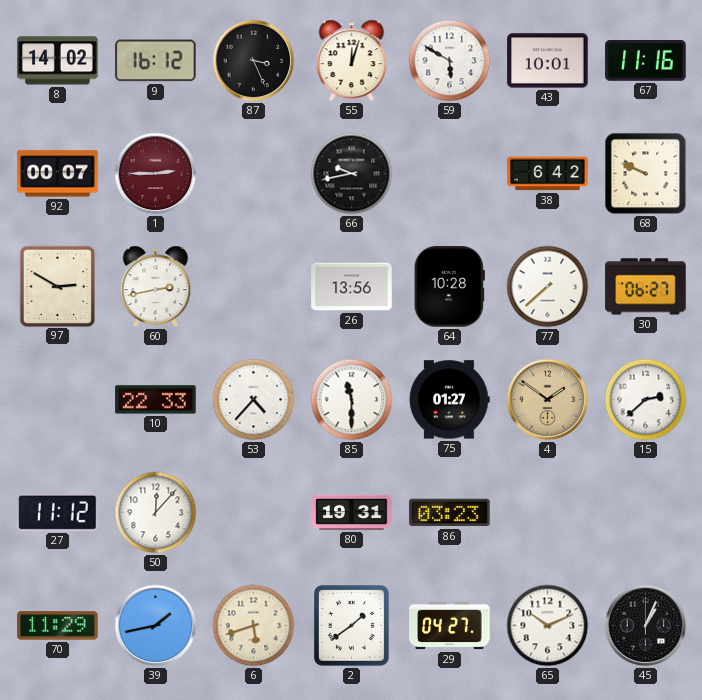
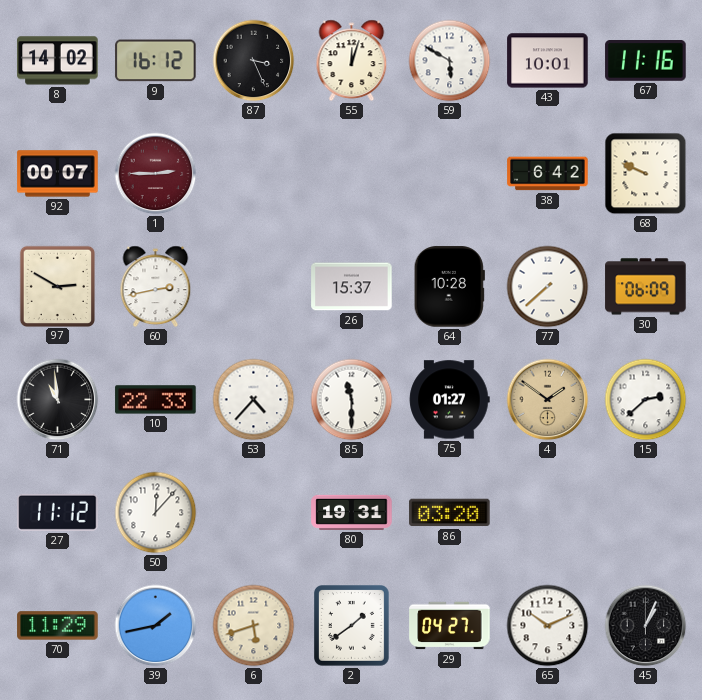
66: 9:43 -> none
26: 13:56 -> 15:37
30: 06:27 -> 06:09
71: none -> 10:59
86: 03:23 -> 03:20
